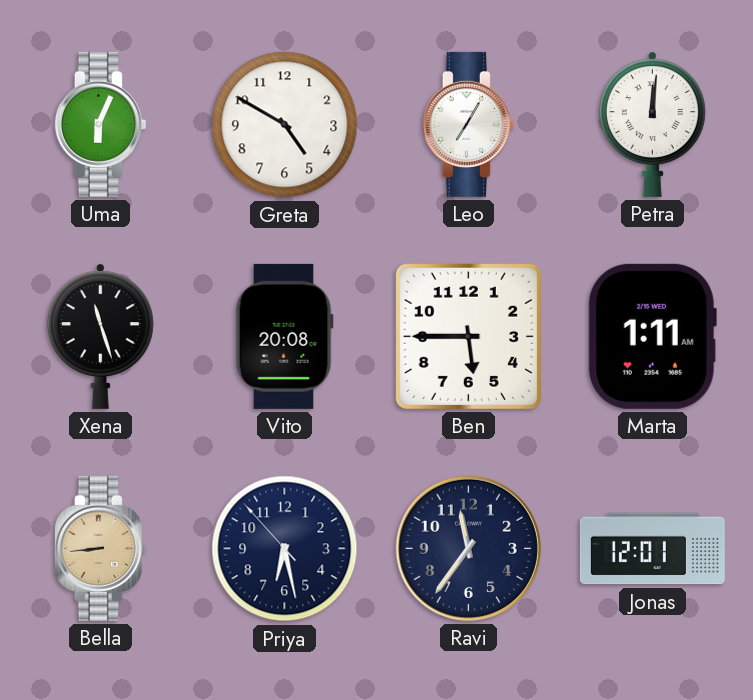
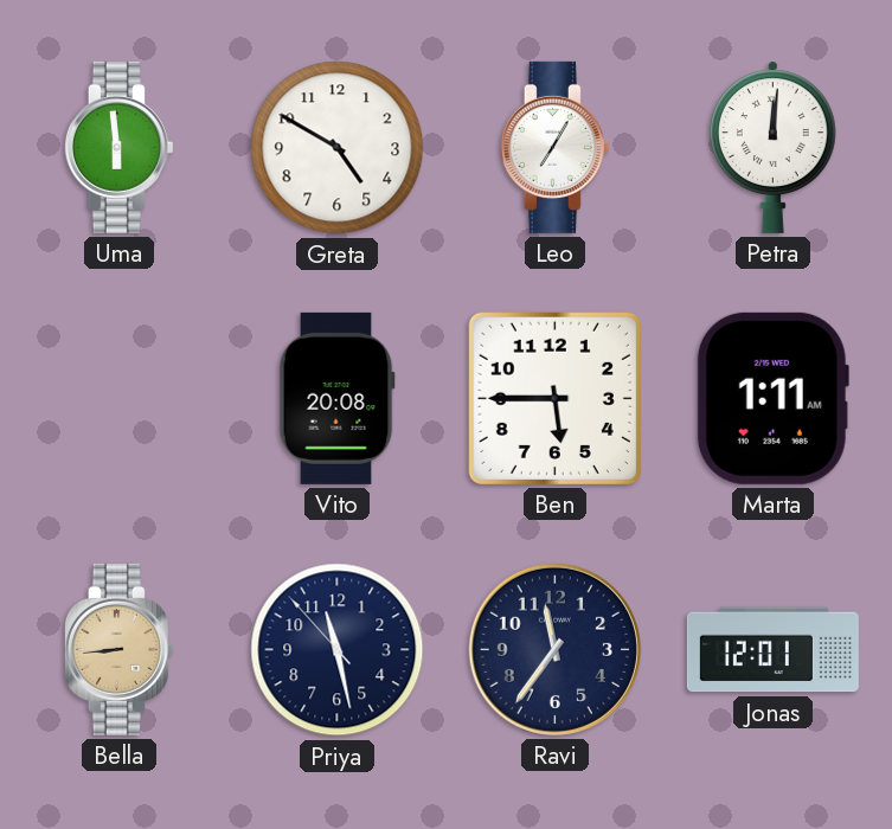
Uma: 6:04 -> 5:59
Xena: 11:27 -> none
Priya: 6:27 -> 11:27
